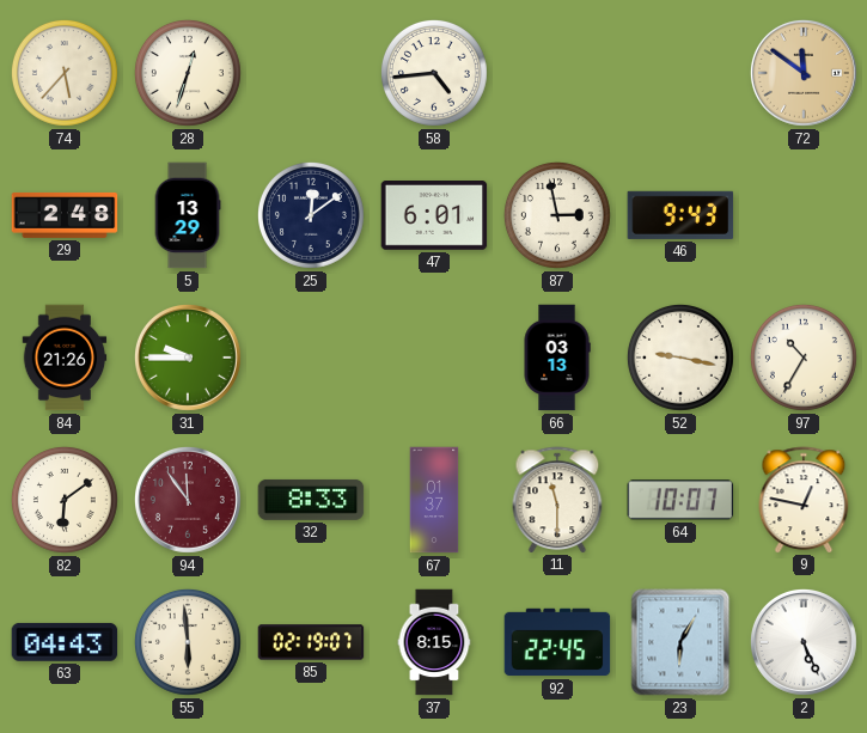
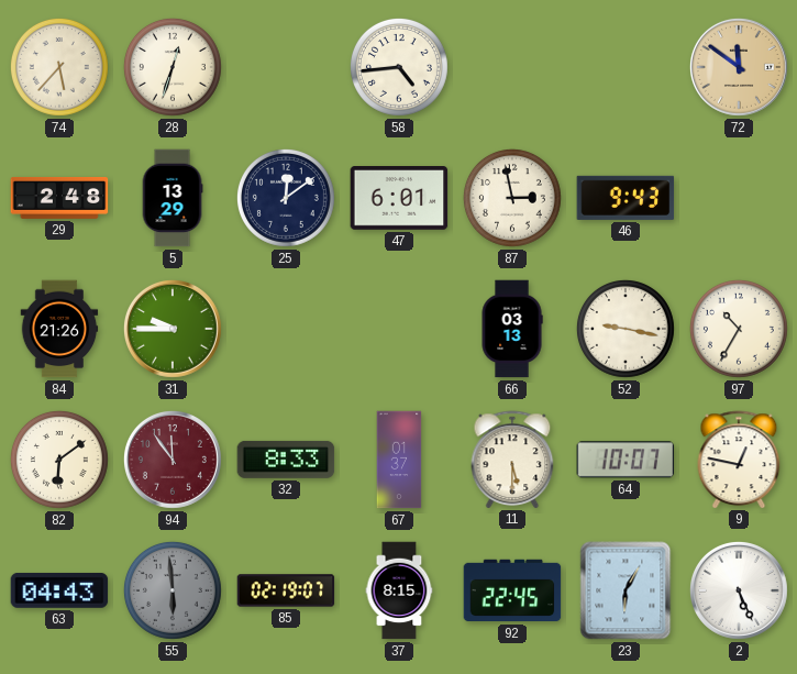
11: 11:30 -> 5:30
55 dial: cream -> grey
